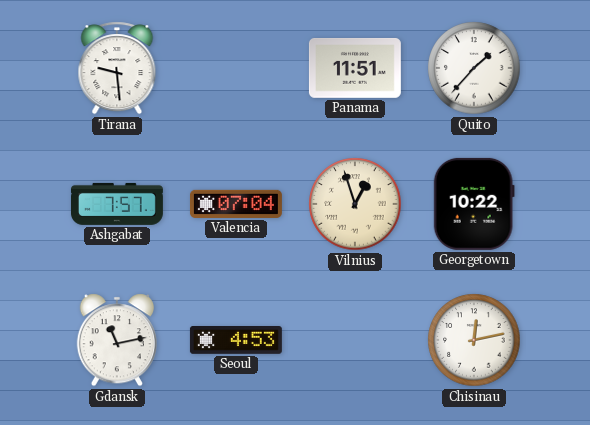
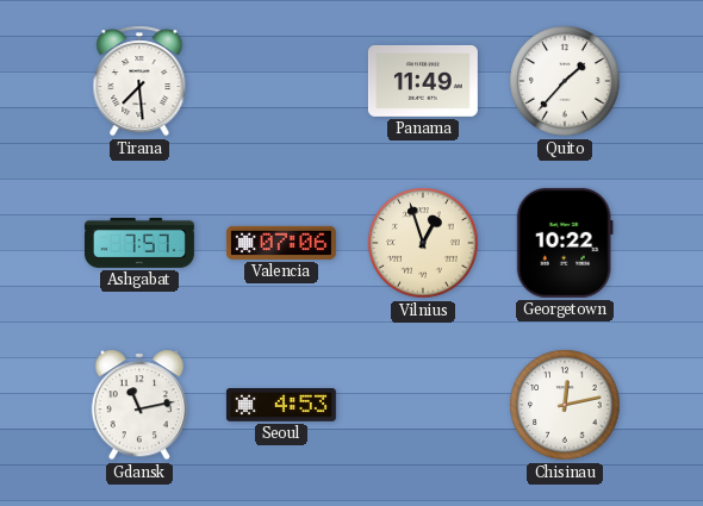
Tirana: 9:29 -> 7:29
Panama: 11:51 -> 11:49
Valencia: 07:04 -> 07:06
